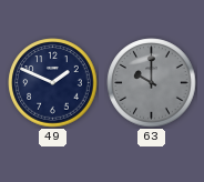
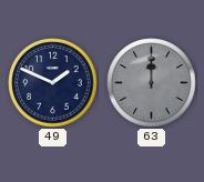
63: 10:00 -> 12:00
